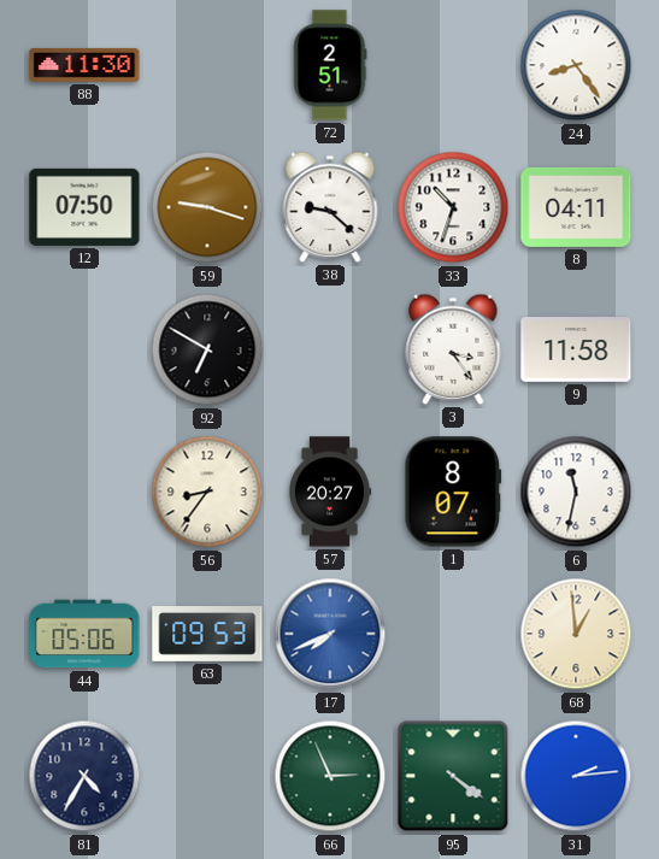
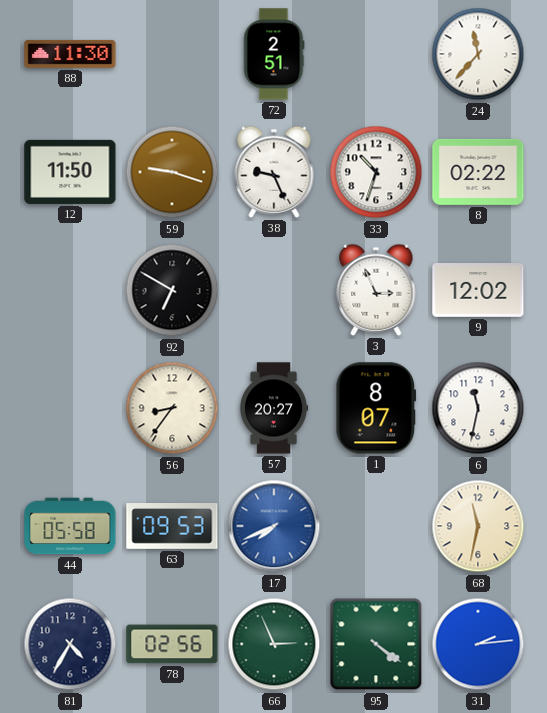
24: 8:24 -> 11:37
12: 07:50 -> 11:50
38: 9:22 -> 9:26
8: 04:11 -> 02:22
3: 3:24 -> 2:56
9: 11:58 -> 12:02
44: 05:06 -> 05:58
68: 12:59 -> 11:32
78: none -> 02:56
